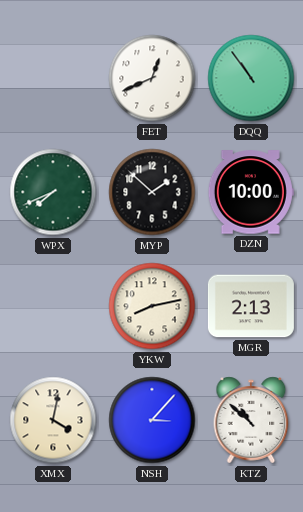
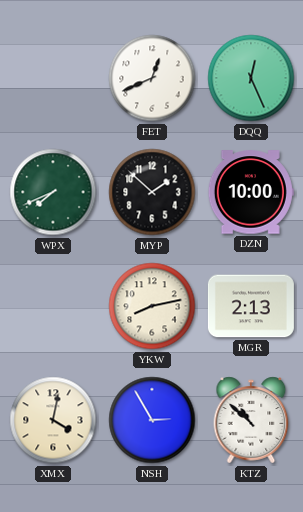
DQQ: 10:54 -> 12:26
NSH: 3:07 -> 2:55
